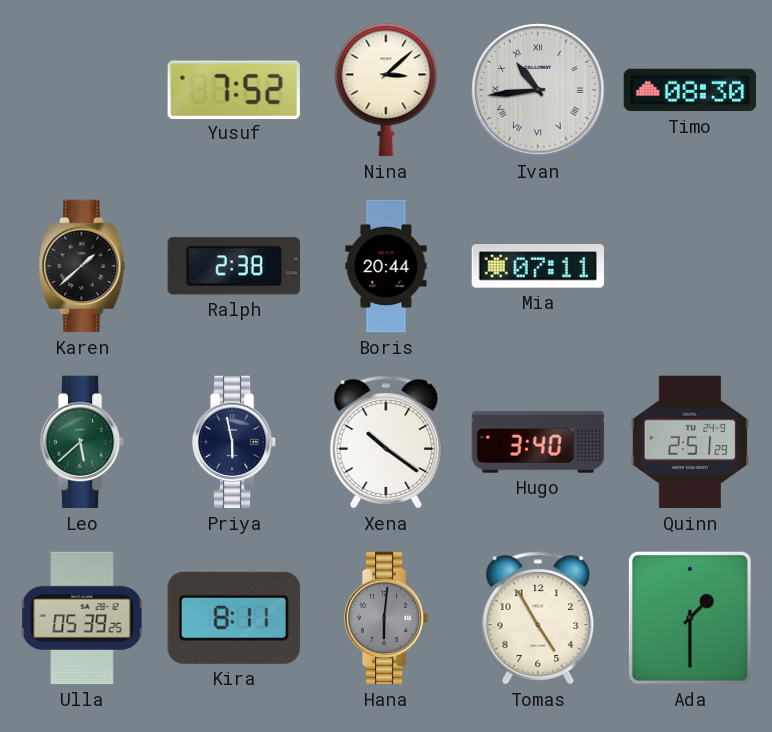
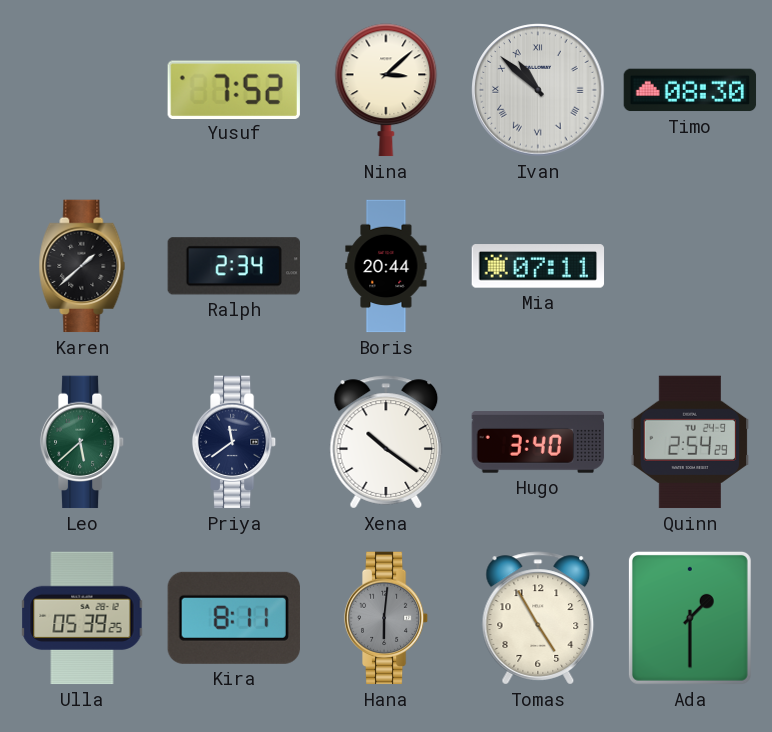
Ivan: 10:44 -> 10:52
Ralph: 2:38 -> 2:34
Priya: 5:58 -> 11:39
Quinn: 2:51 -> 2:54
